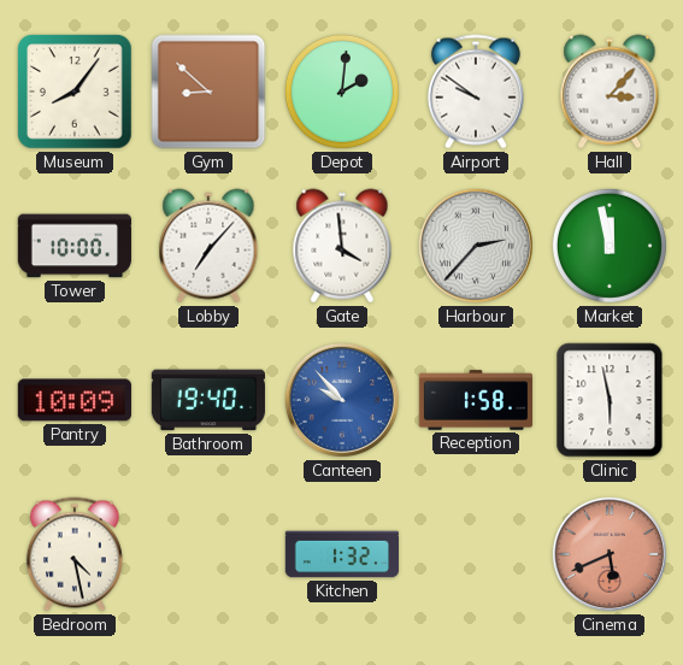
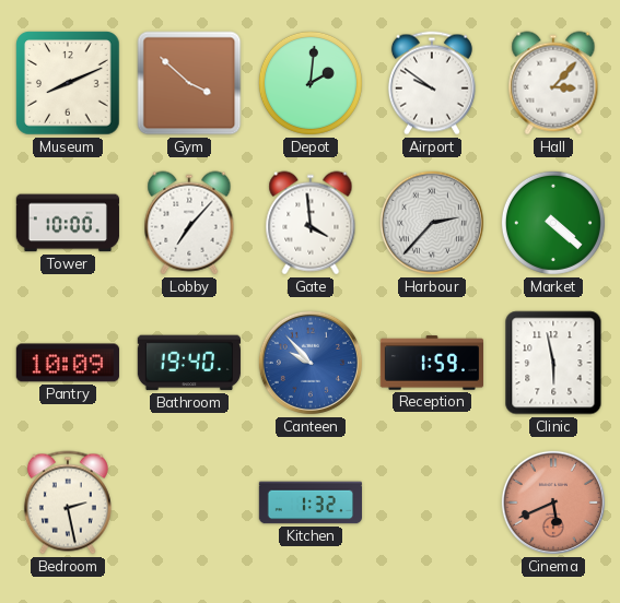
Museum: 8:06 -> 8:11
Gym: 8:52 -> 3:52
Market: 11:58 -> 4:22
Reception: 1:58 -> 1:59
Bedroom: 4:28 -> 2:28
